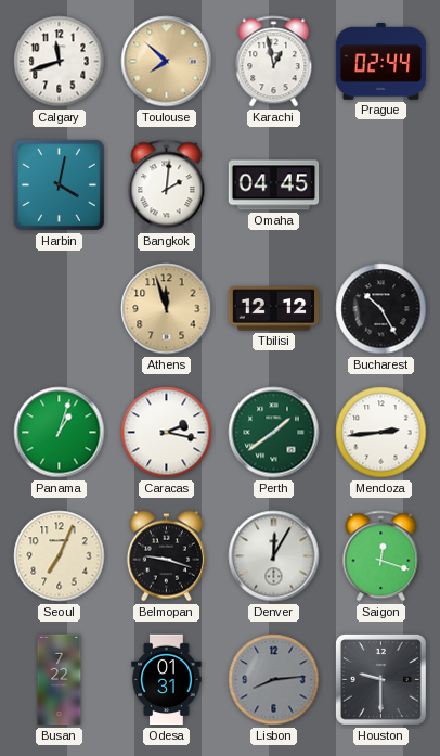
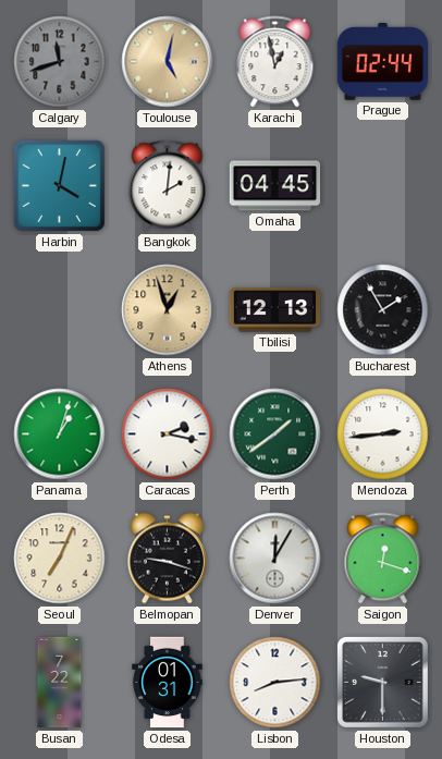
Calgary dial: white -> grey
Toulouse: 7:52 -> 5:02
Athens: 11:57 -> 12:57
Tbilisi: 12:12 -> 12:13
Bucharest: 10:25 -> 1:55
Lisbon dial: grey -> white
